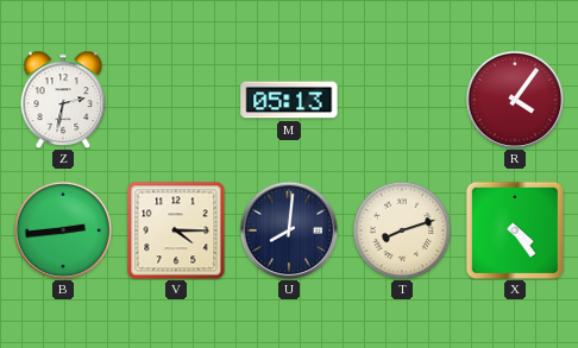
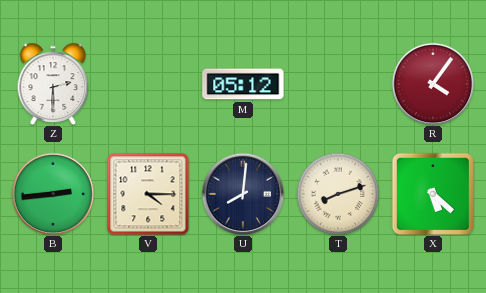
Z: 2:32 -> 2:30
M: 05:13 -> 05:12
X: 4:24 -> 5:22
